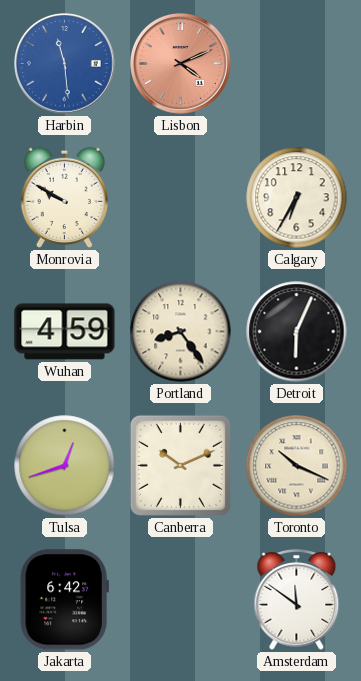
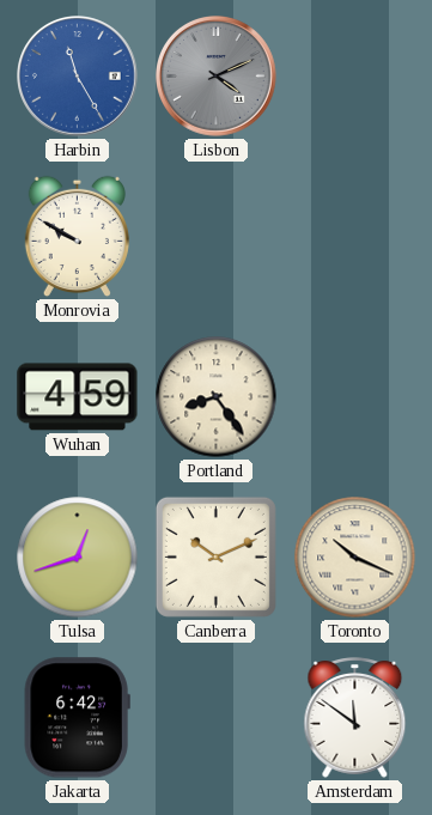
Harbin: 11:29 -> 11:25
Lisbon dial: salmon -> grey
Calgary: 6:35 -> none
Detroit: 6:04 -> none
